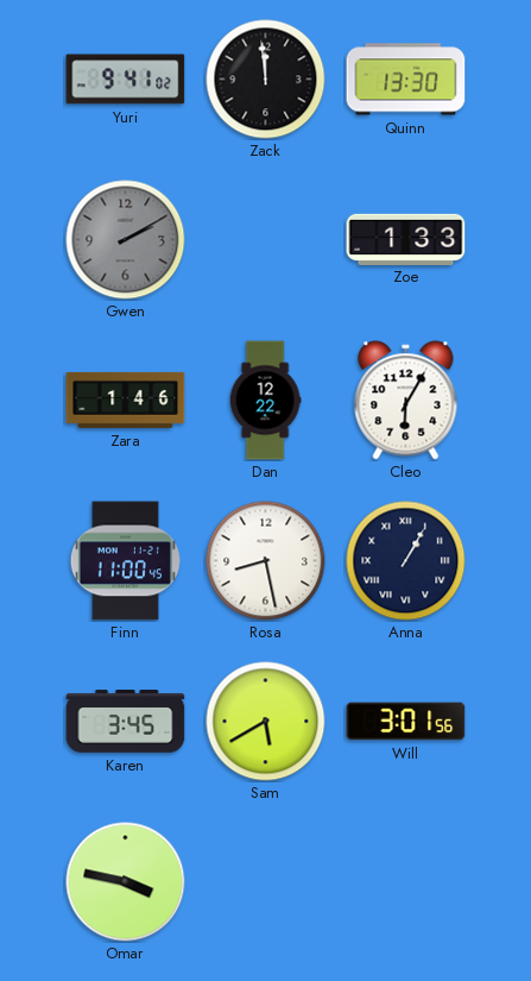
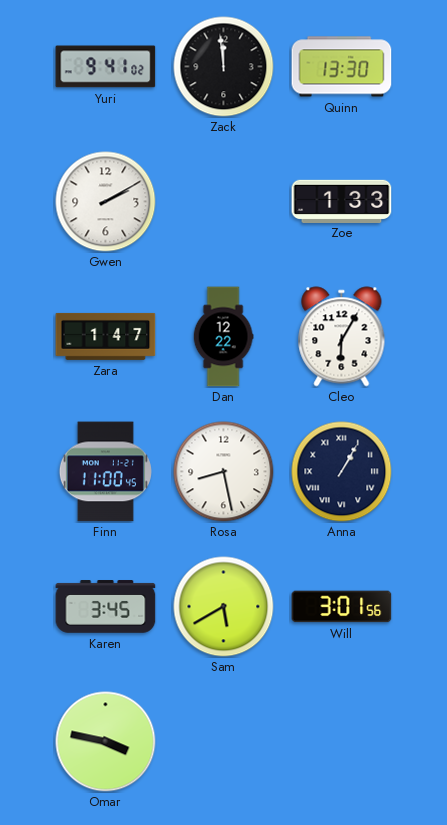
Gwen dial: grey -> white
Zara: 1:46 -> 1:47
